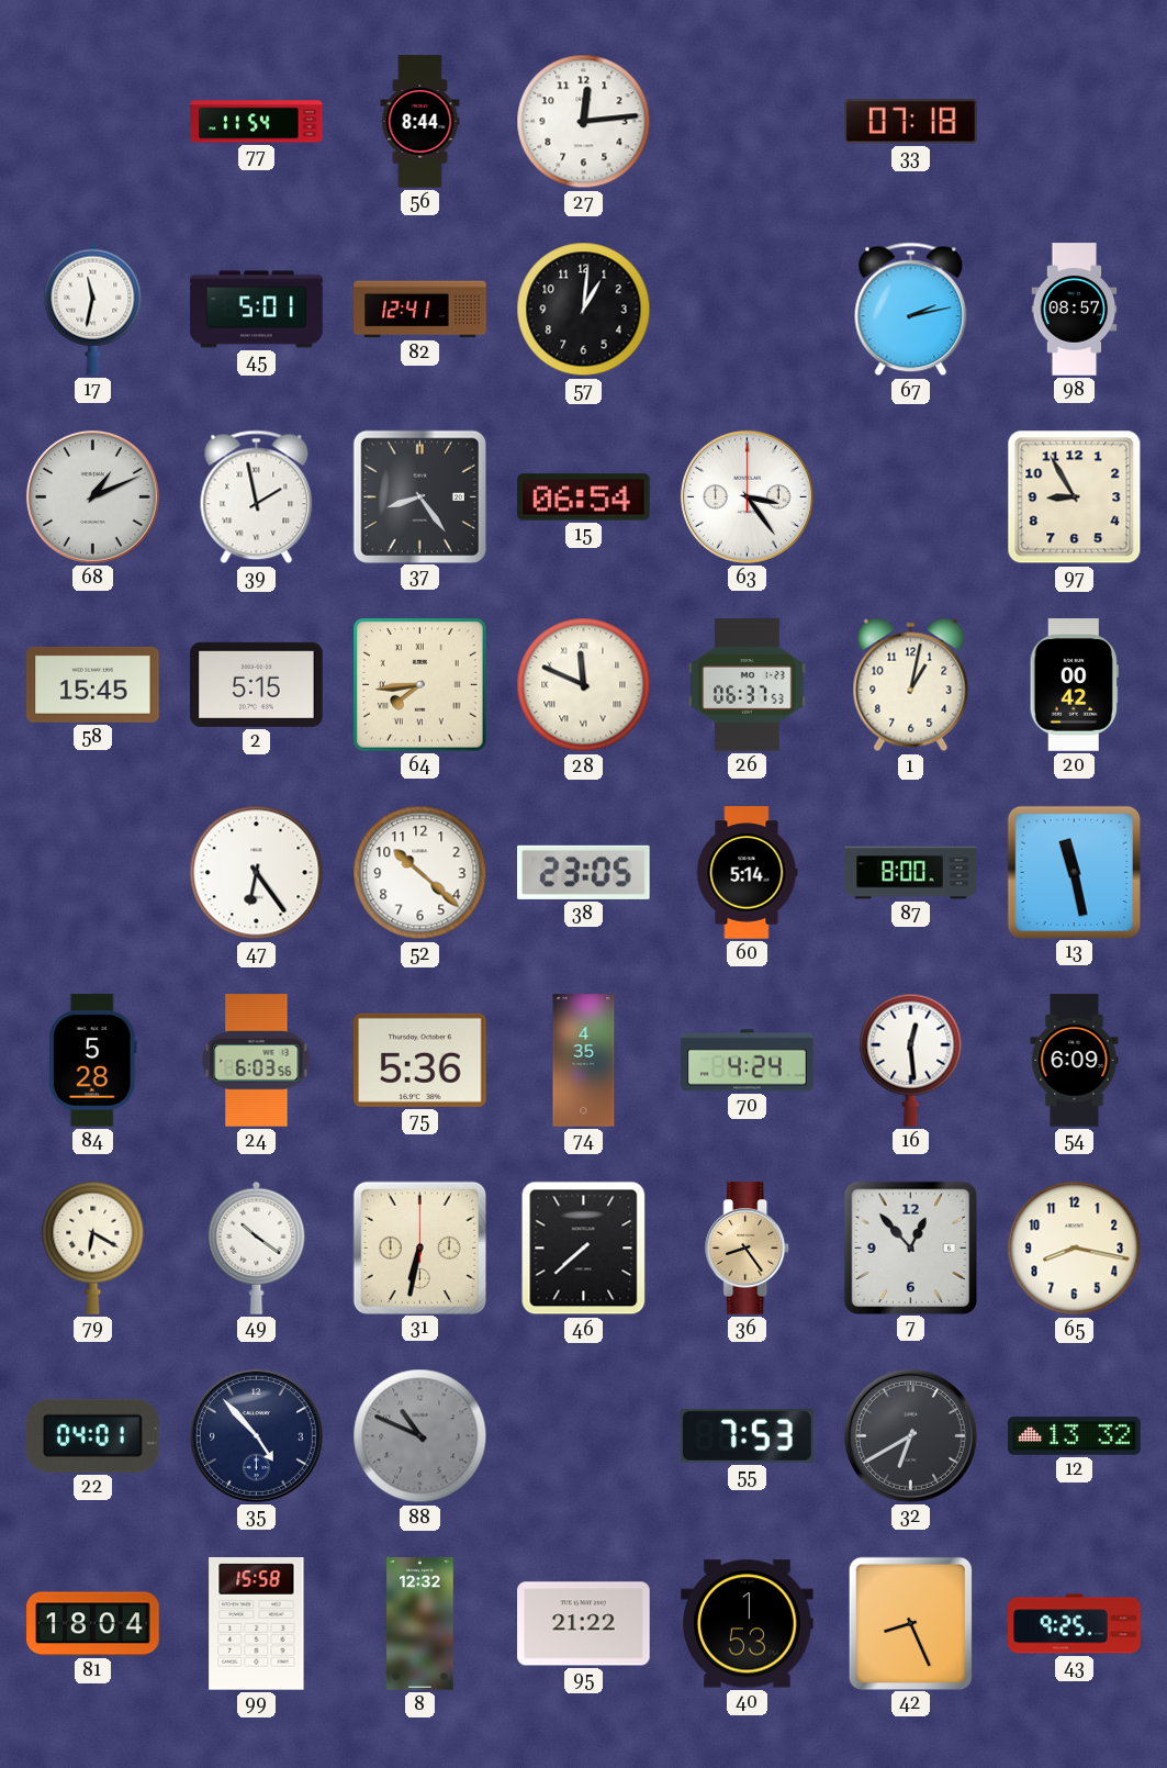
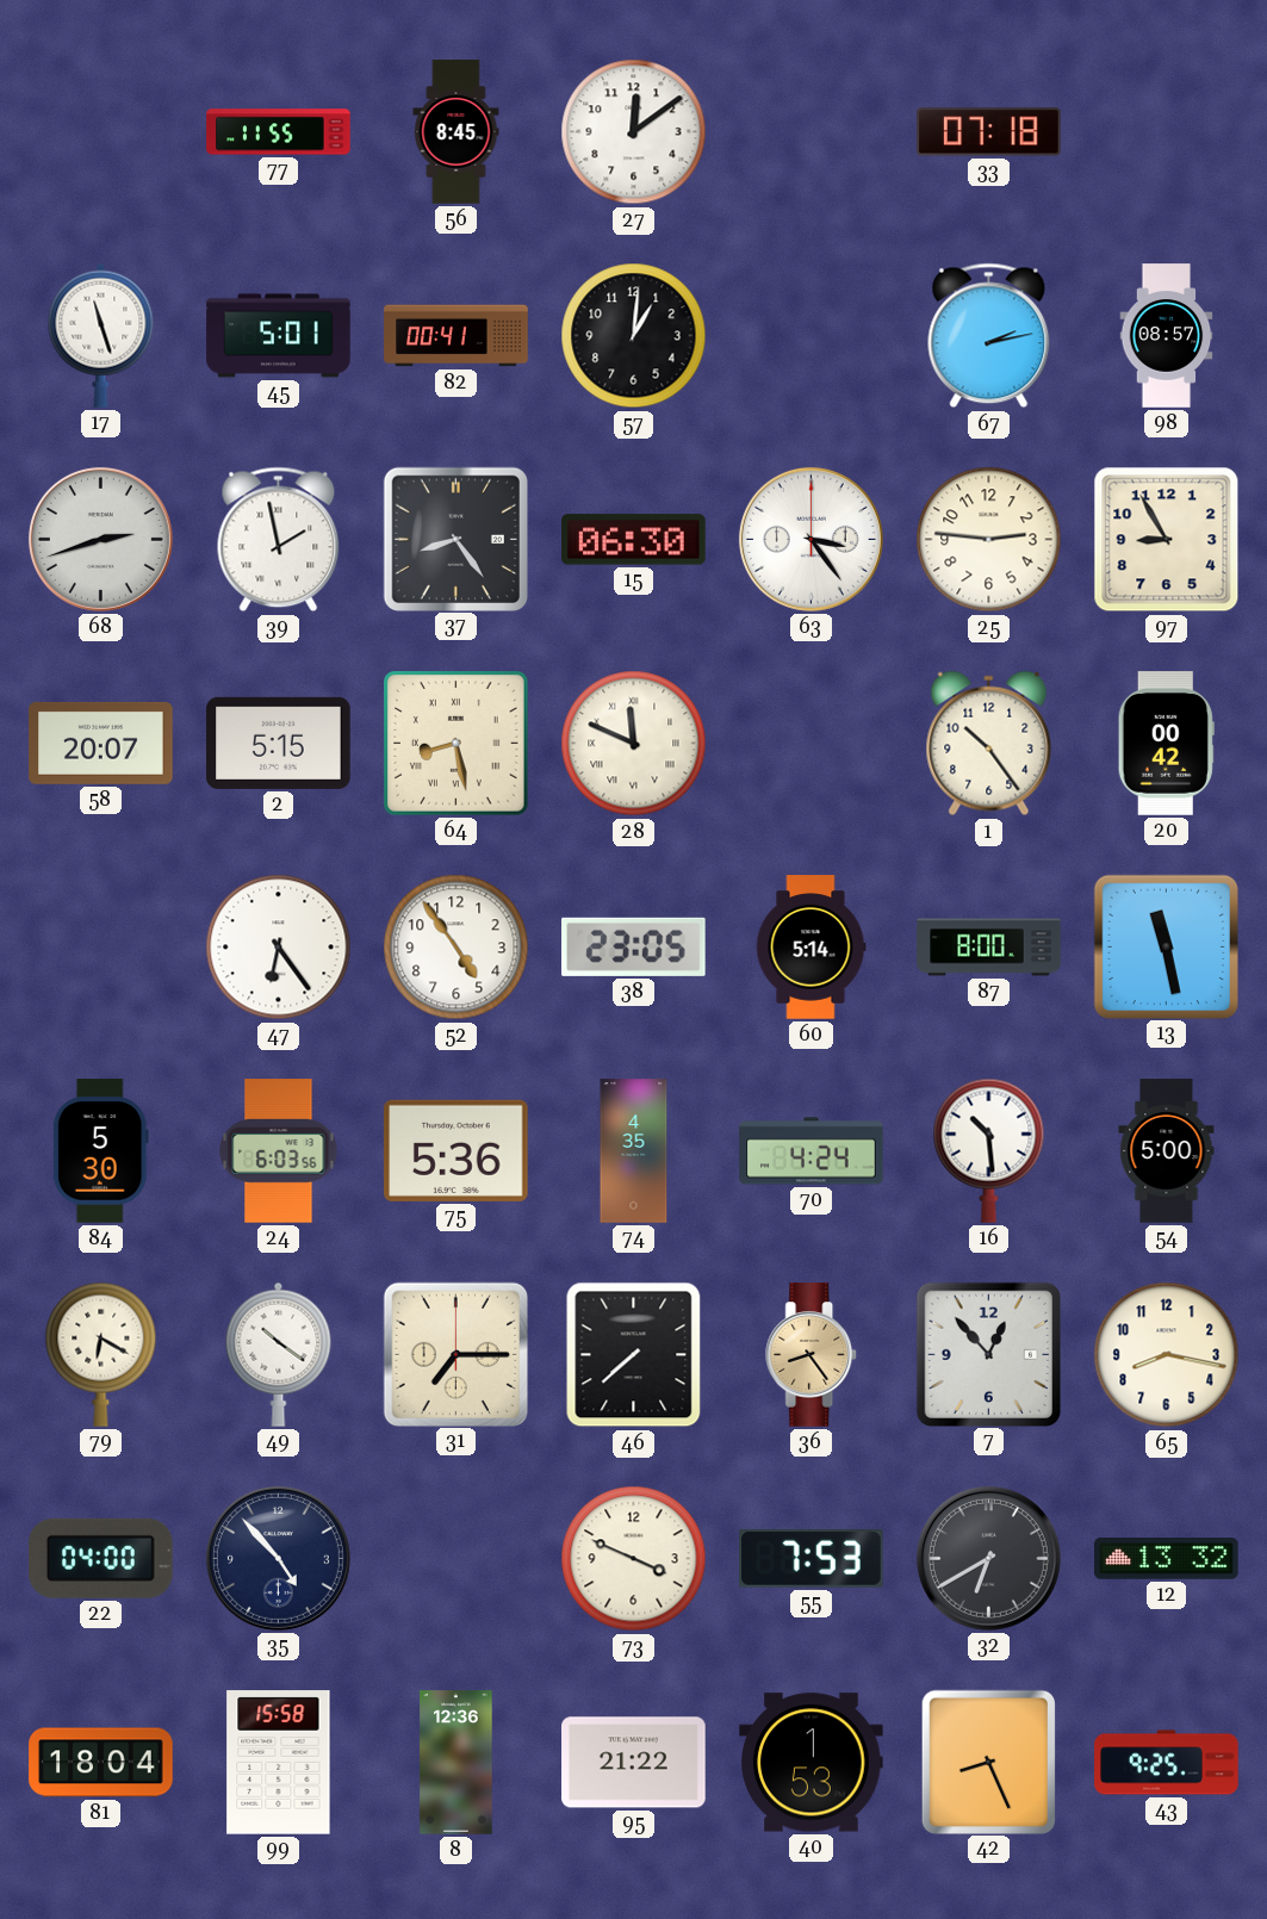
77: 11:54 -> 11:55
56: 8:44 -> 8:45
27: 12:14 -> 12:09
17: 11:32 -> 11:27
82: 12:41 -> 00:41
68: 1:11 -> 2:42
15: 06:54 -> 06:30
25: none -> 2:46
58: 15:45 -> 20:07
64: 7:44 -> 8:28
26: 06:37 -> none
1: 1:02 -> 10:24
52: 10:22 -> 4:54
84: 5:28 -> 5:30
16: 12:29 -> 10:29
54: 6:09 -> 5:00
31: 6:32 -> 7:15
22: 04:01 -> 04:00
88: 10:49 -> none
73: none -> 3:49
8: 12:32 -> 12:36
